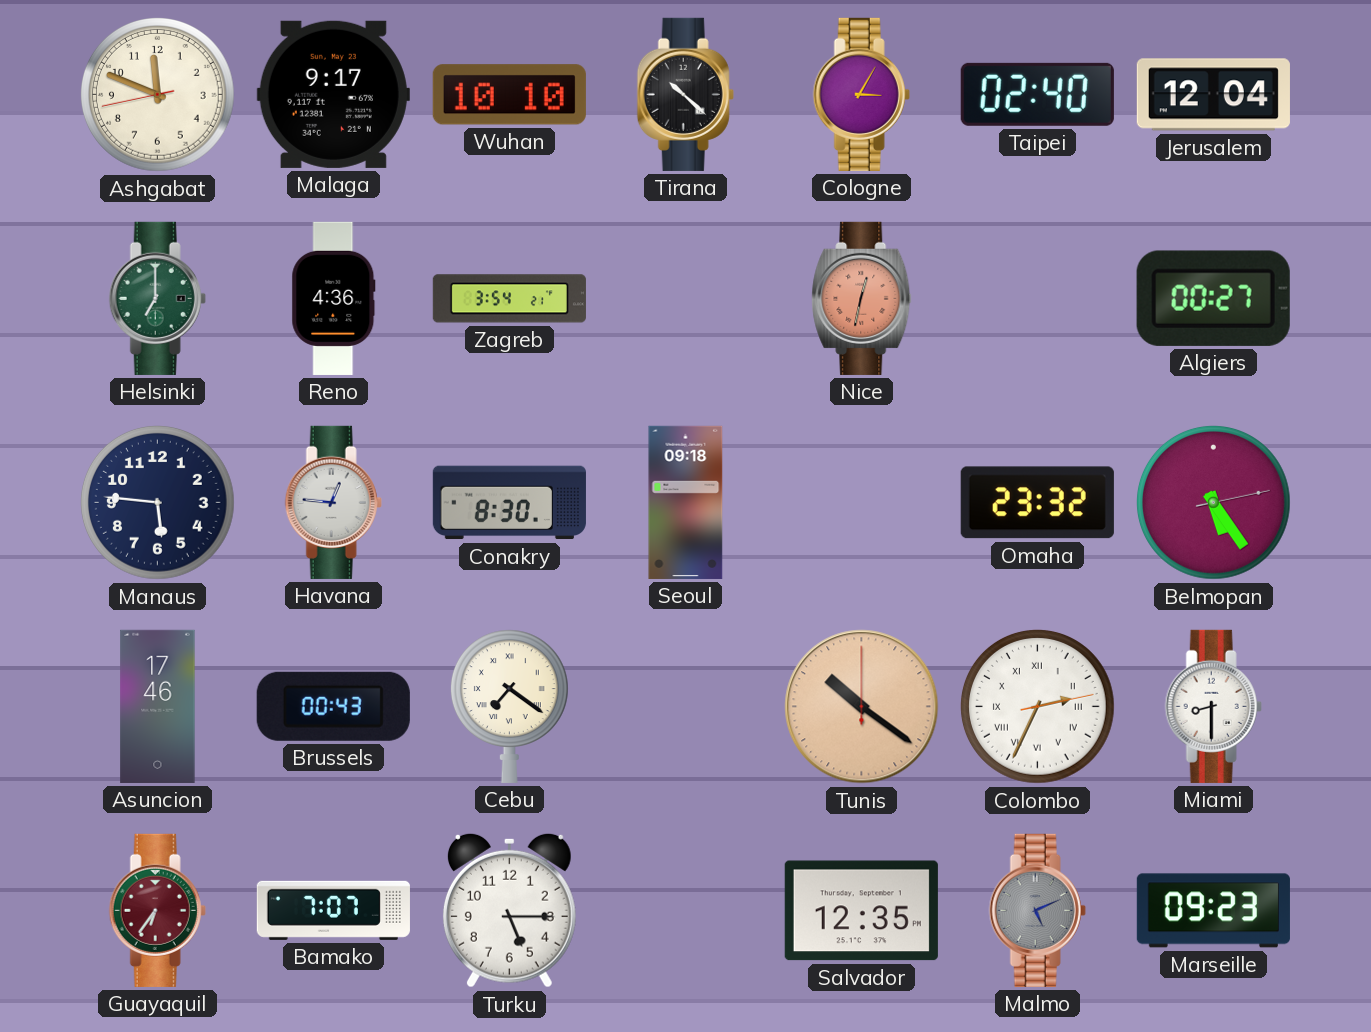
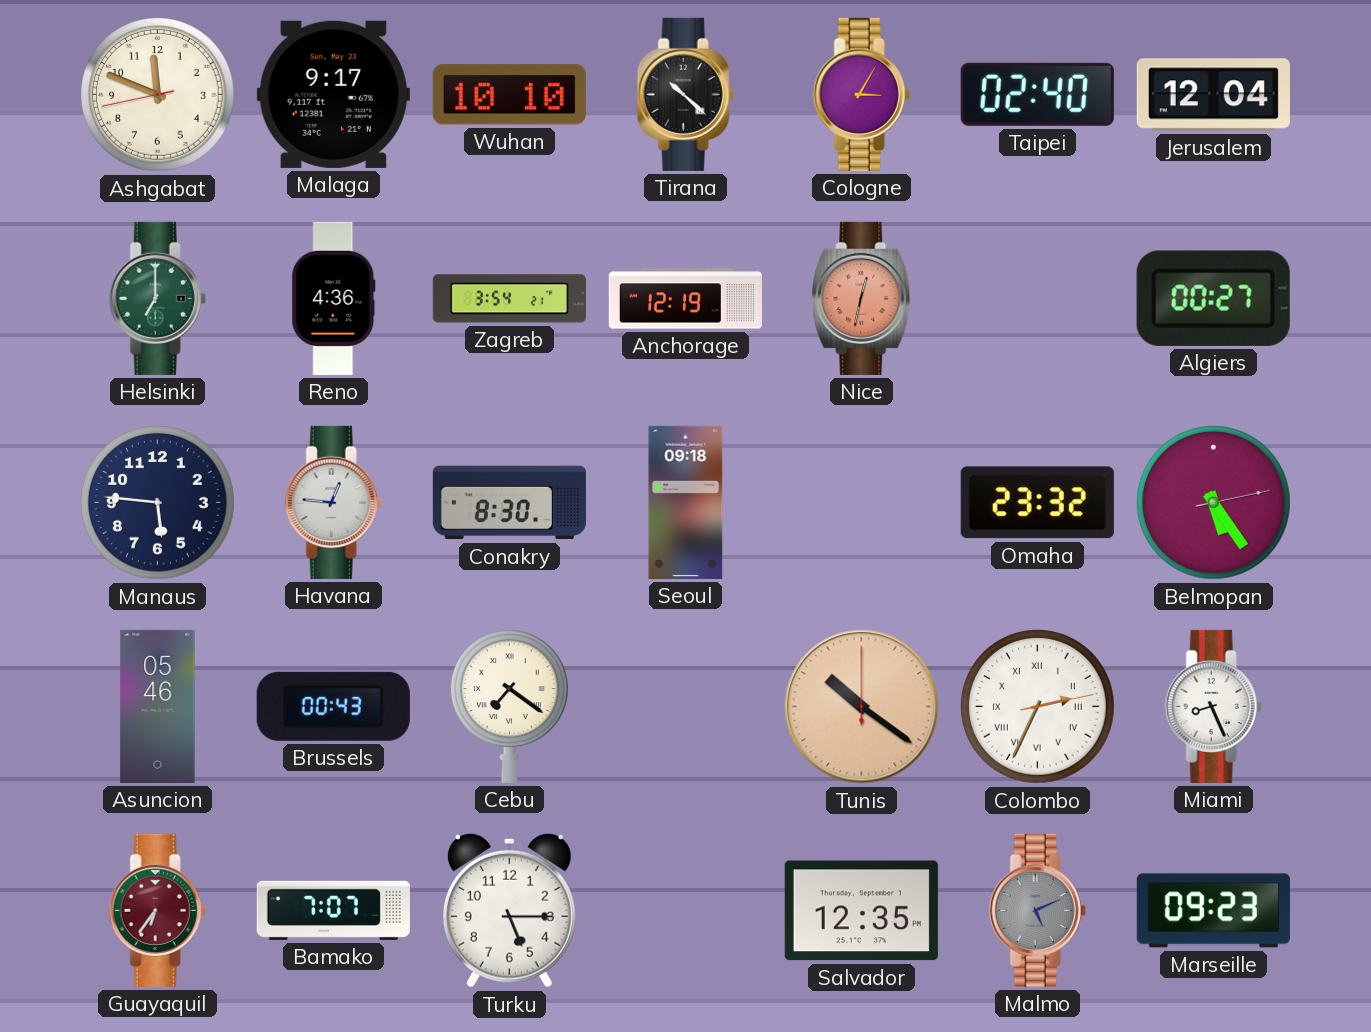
Anchorage: none -> 12:19
Asuncion: 17:46 -> 05:46
Miami: 8:30 -> 8:26
